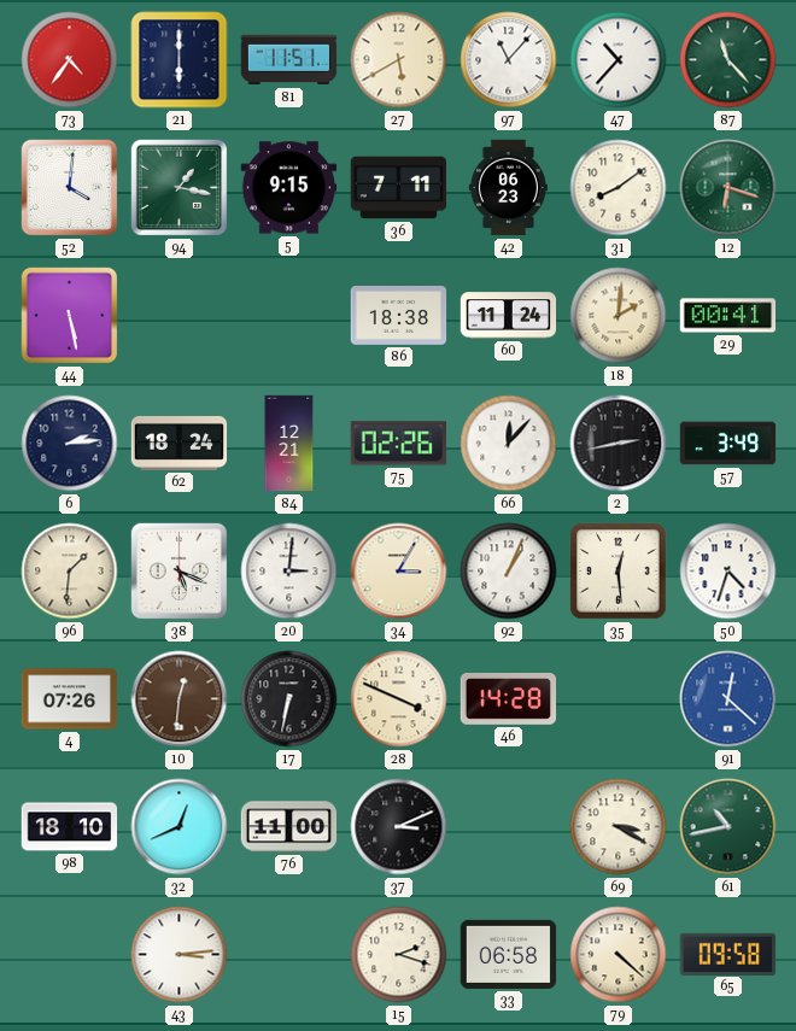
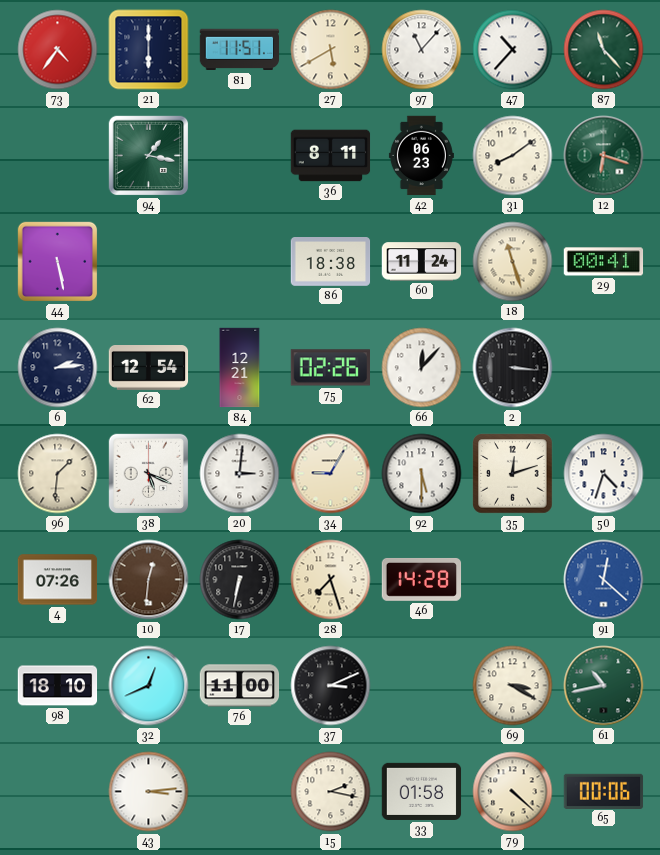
52: 4:01 -> none
5: 9:15 -> none
36: 7:11 -> 8:11
18: 2:01 -> 11:27
62: 18:24 -> 12:54
2: 2:43 -> 3:16
57: 3:49 -> none
34: 3:05 -> 9:05
92: 1:04 -> 5:30
35: 12:29 -> 12:12
28: 3:49 -> 7:27
15: 2:18 -> 2:17
33: 06:58 -> 01:58
65: 09:58 -> 00:06
